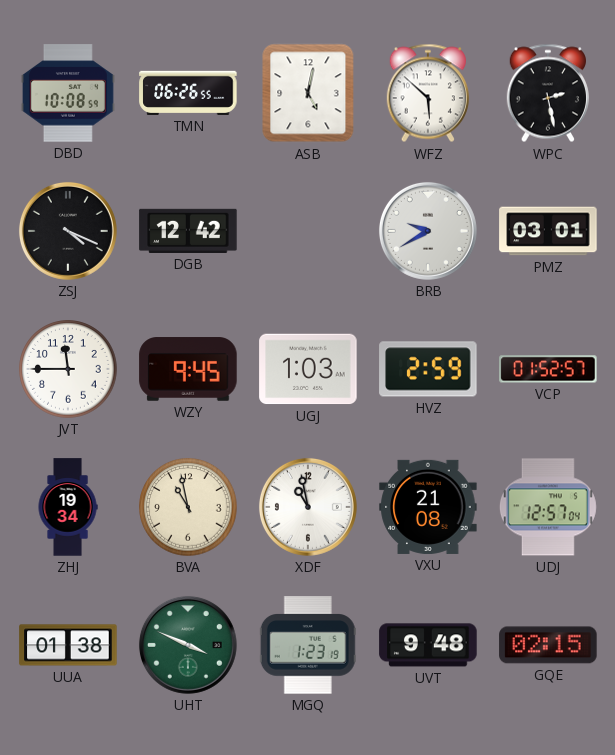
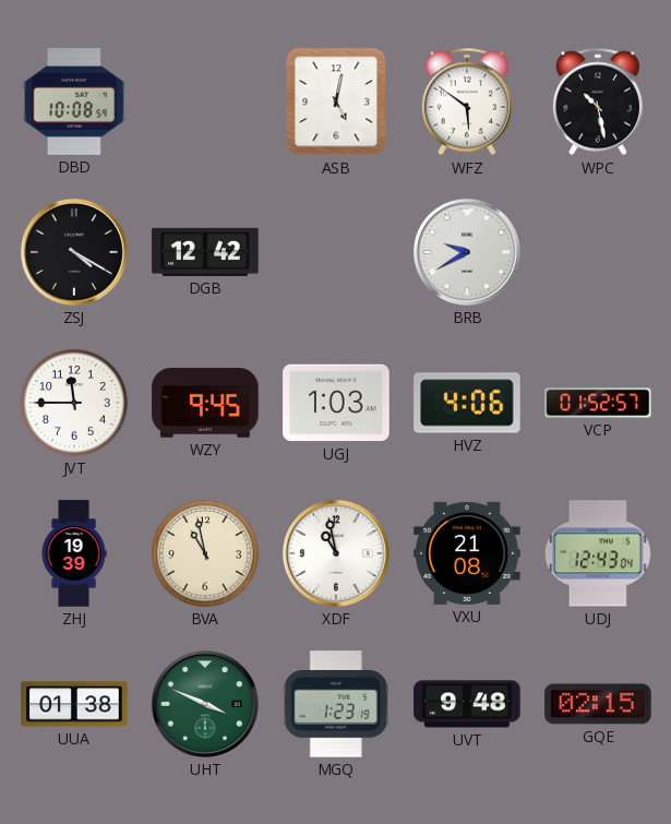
TMN: 06:26 -> none
WFZ: 5:52 -> 5:51
WPC: 2:28 -> 10:28
ZSJ: 4:19 -> 4:20
PMZ: 03:01 -> none
HVZ: 2:59 -> 4:06
ZHJ: 19:34 -> 19:39
UDJ: 12:57 -> 12:43
